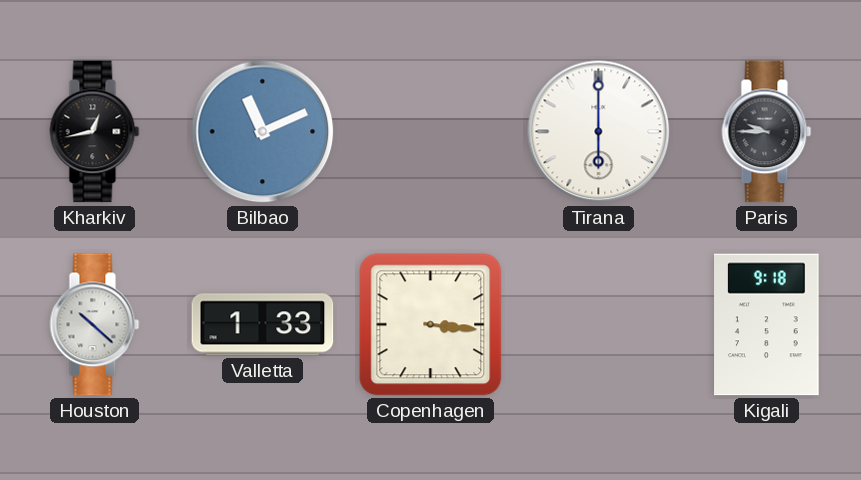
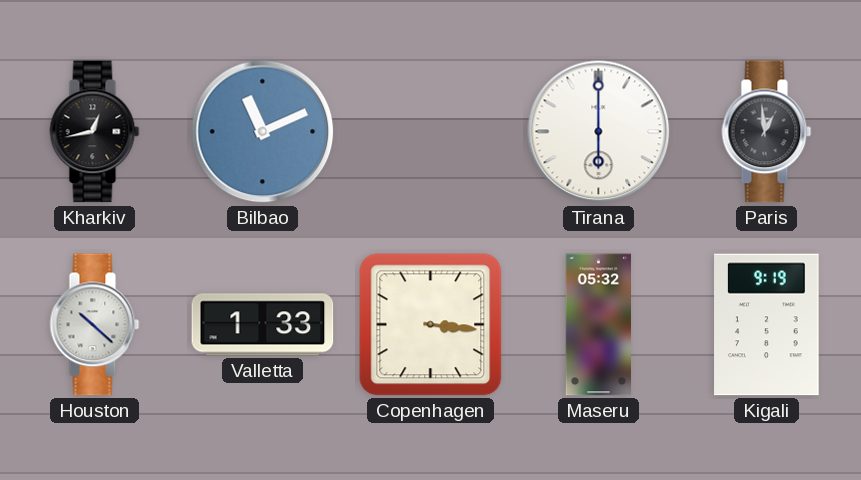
Paris: 9:45 -> 12:59
Maseru: none -> 05:32
Kigali: 9:18 -> 9:19
